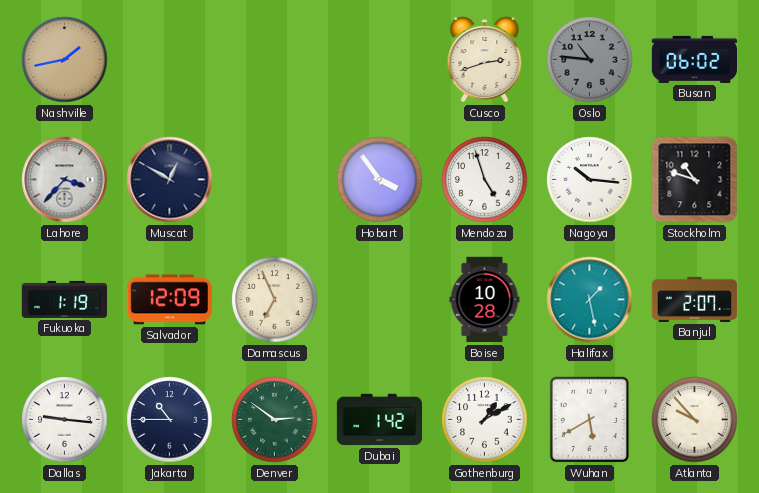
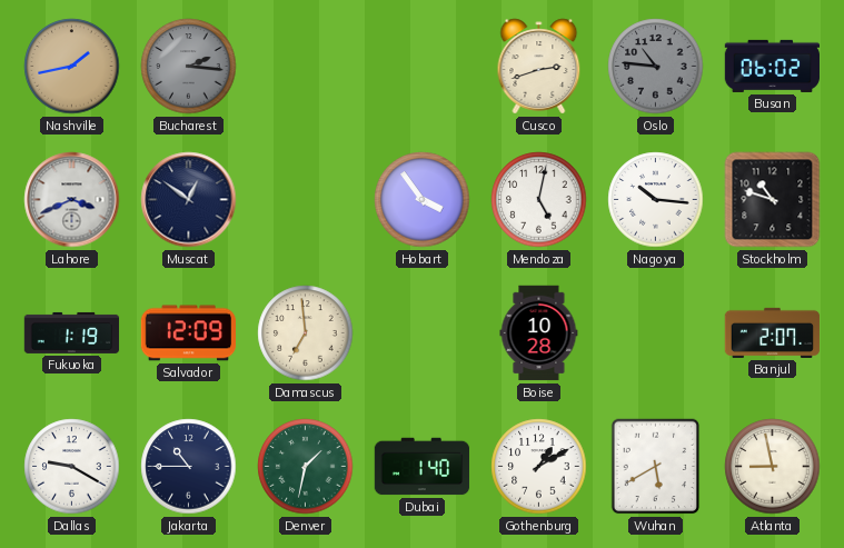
Bucharest: none -> 2:16
Lahore: 3:37 -> 3:41
Muscat: 12:50 -> 12:51
Mendoza: 4:57 -> 5:02
Damascus: 6:56 -> 6:59
Halifax: 1:28 -> none
Dallas: 9:16 -> 9:20
Denver: 2:51 -> 1:32
Dubai: 1:42 -> 1:40
Atlanta: 9:53 -> 8:58
